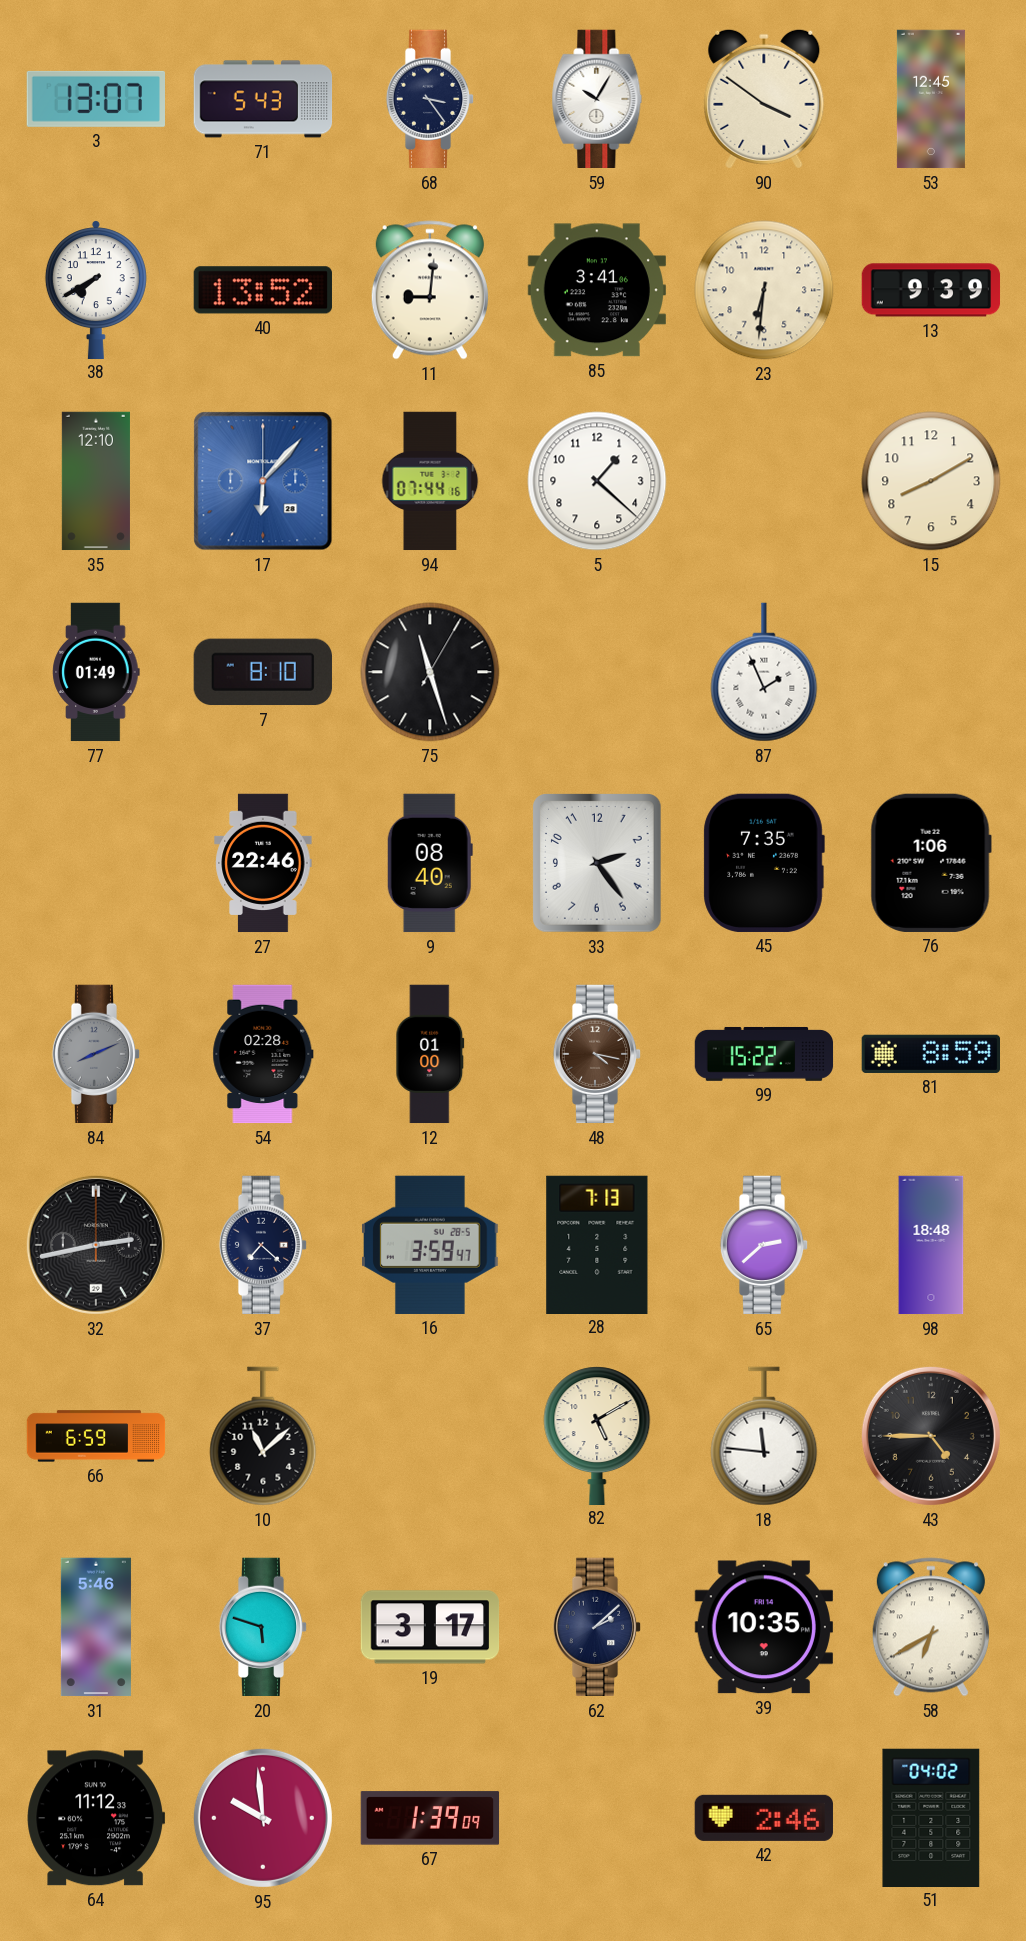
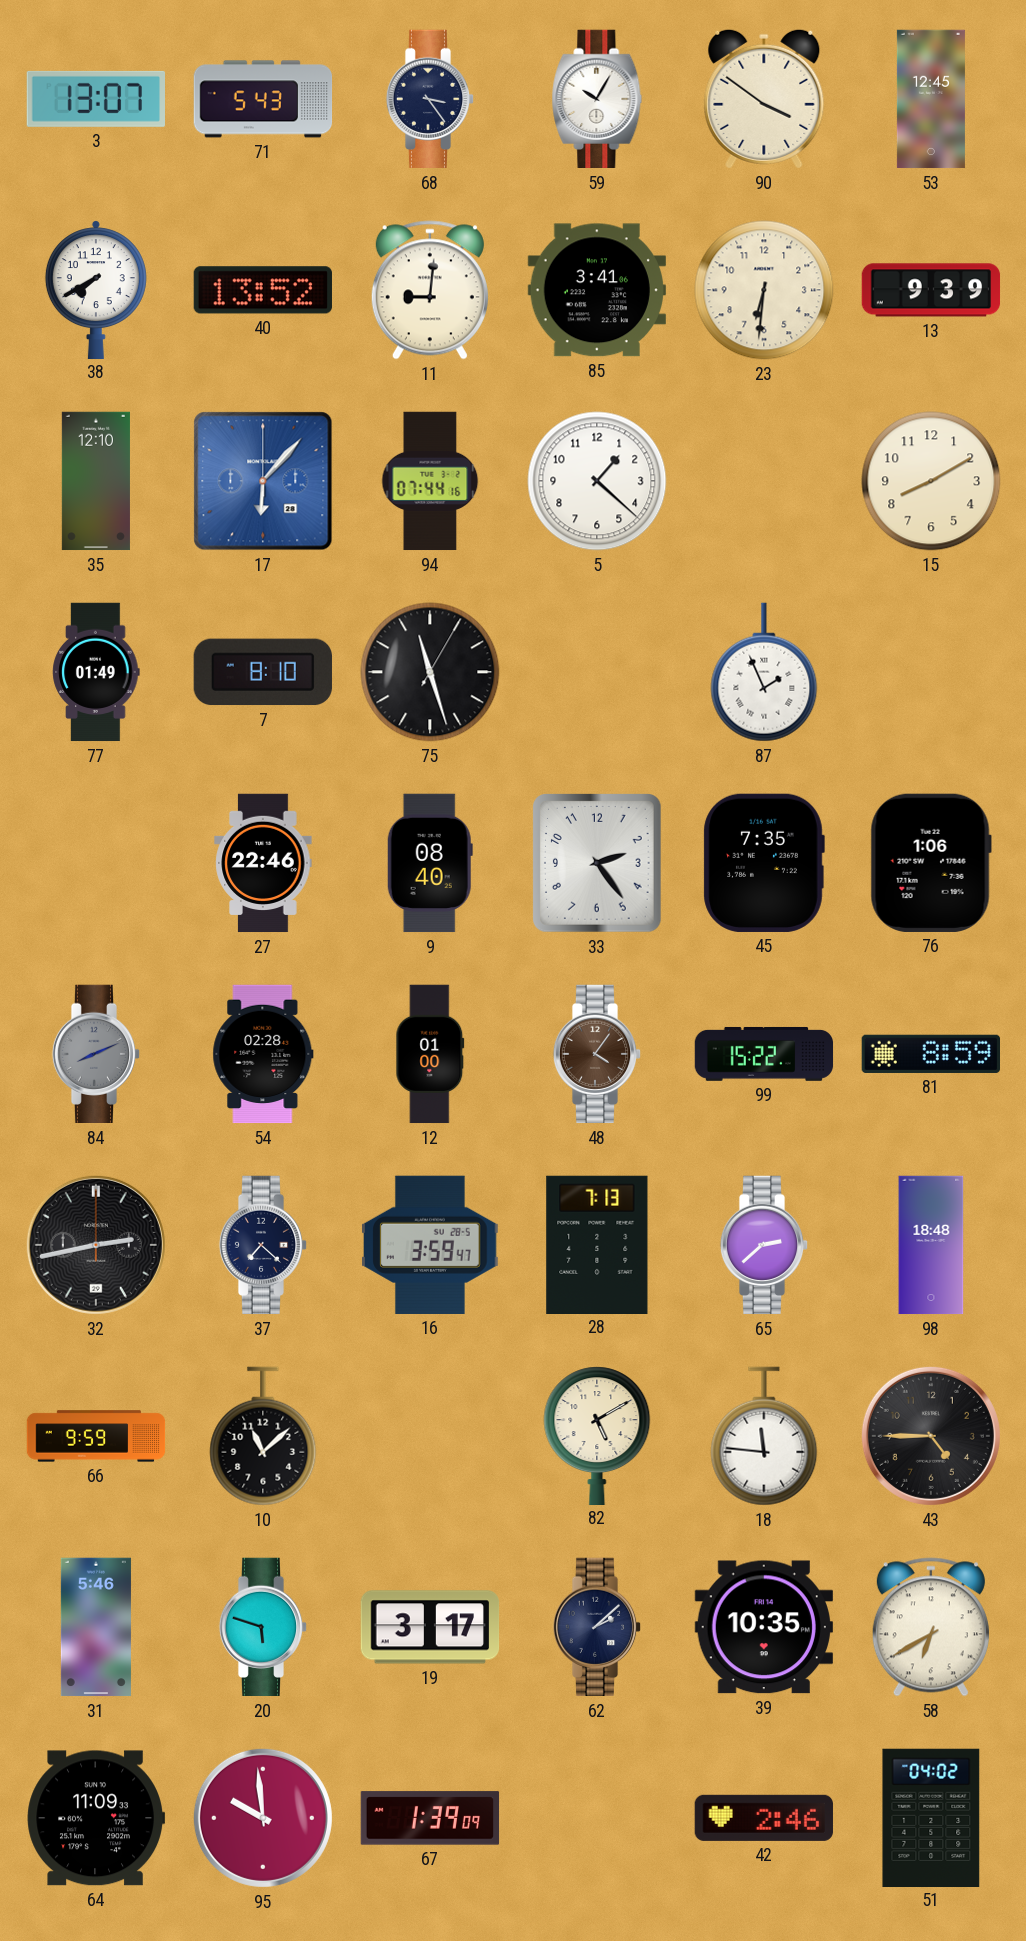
48: 4:17 -> 4:06
66: 6:59 -> 9:59
64: 11:12 -> 11:09
